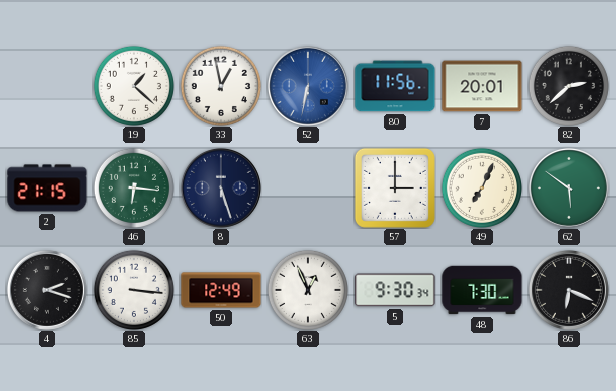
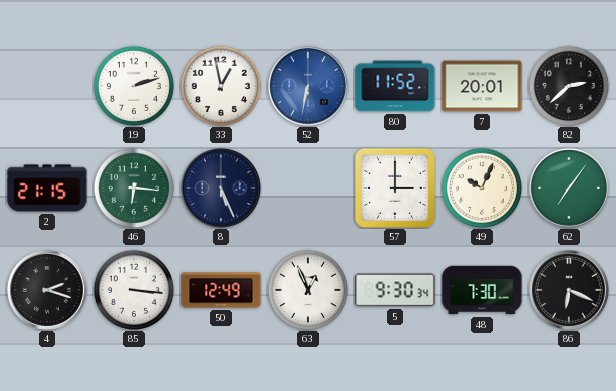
19: 1:22 -> 2:12
80: 11:56 -> 11:52
8: 5:27 -> 5:26
49: 7:04 -> 10:04
62: 5:51 -> 7:06
